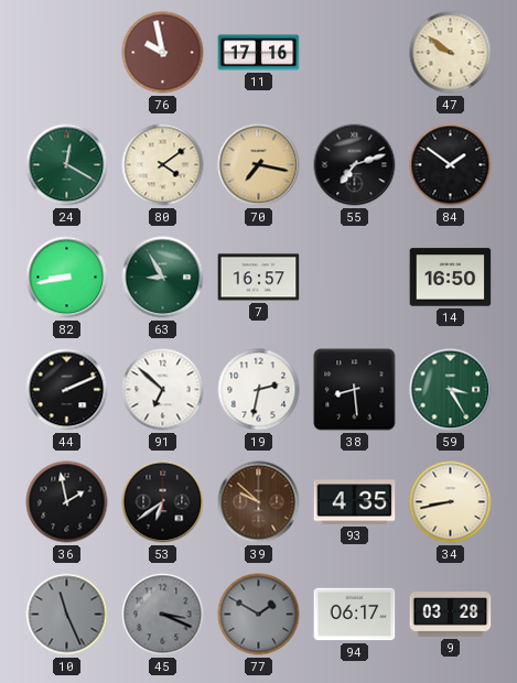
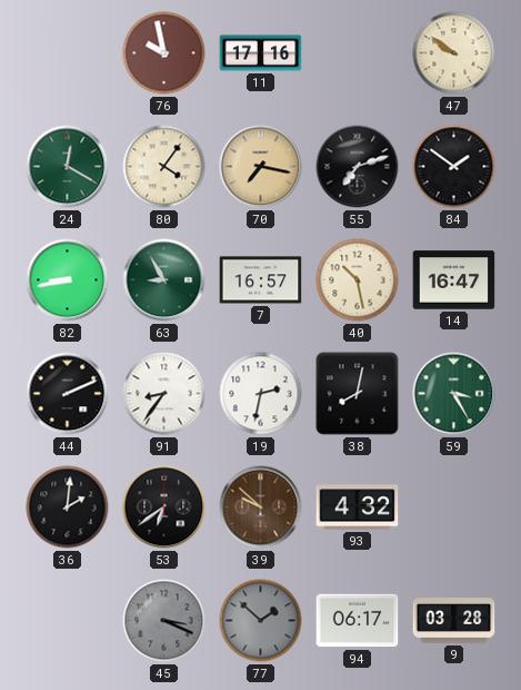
80: 4:09 -> 4:06
40: none -> 10:28
14: 16:50 -> 16:47
91: 6:52 -> 8:36
38: 8:29 -> 8:02
36: 1:58 -> 2:01
93: 4:35 -> 4:32
34: 8:43 -> none
10: 11:26 -> none
77: 1:50 -> 1:52
